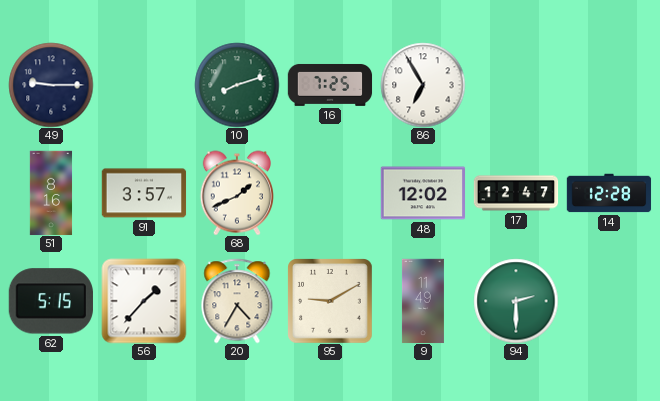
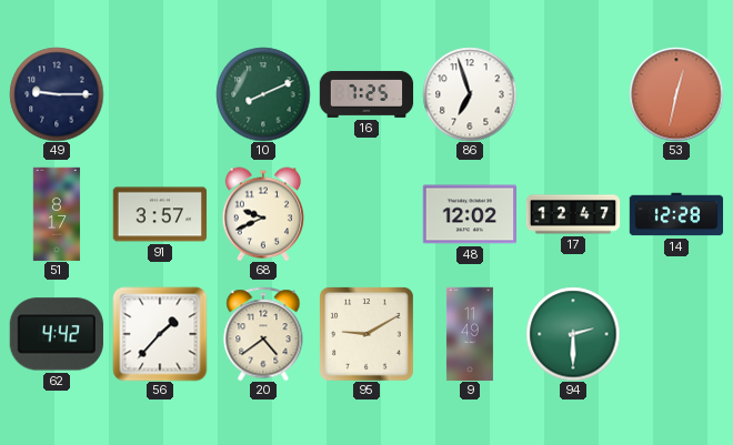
10: 8:12 -> 8:11
86: 6:55 -> 6:57
53: none -> 12:32
51: 8:16 -> 8:17
68: 1:41 -> 9:41
62: 5:15 -> 4:42
20: 4:35 -> 4:39
